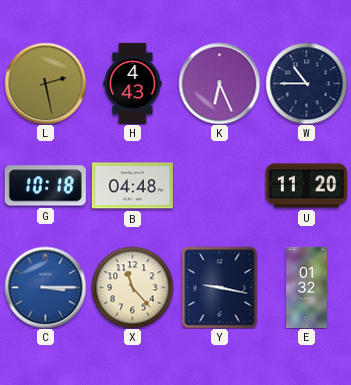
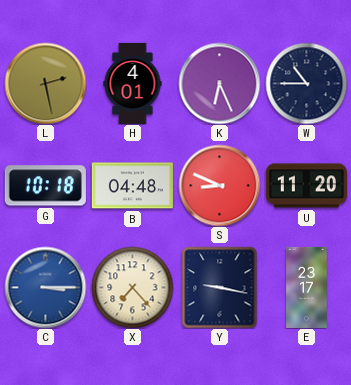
H: 4:43 -> 4:01
S: none -> 8:49
X: 11:23 -> 7:23
E: 01:32 -> 23:17
